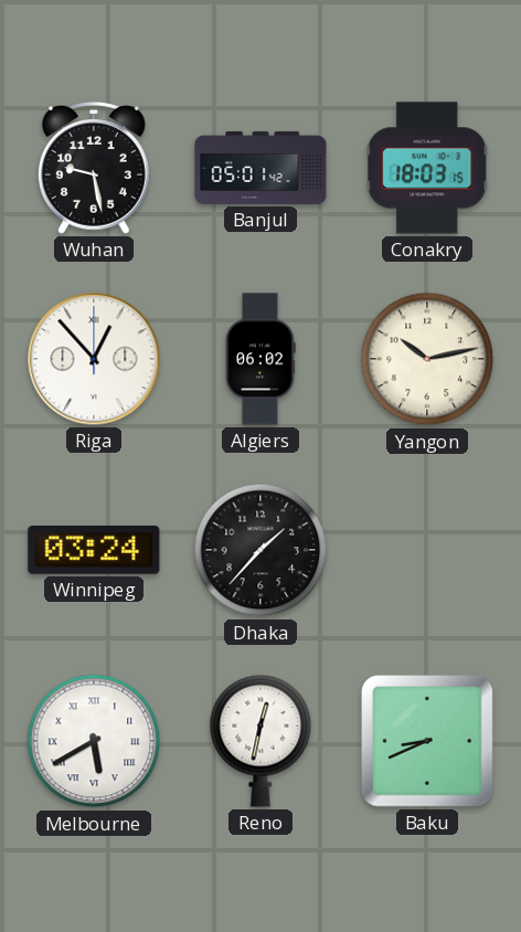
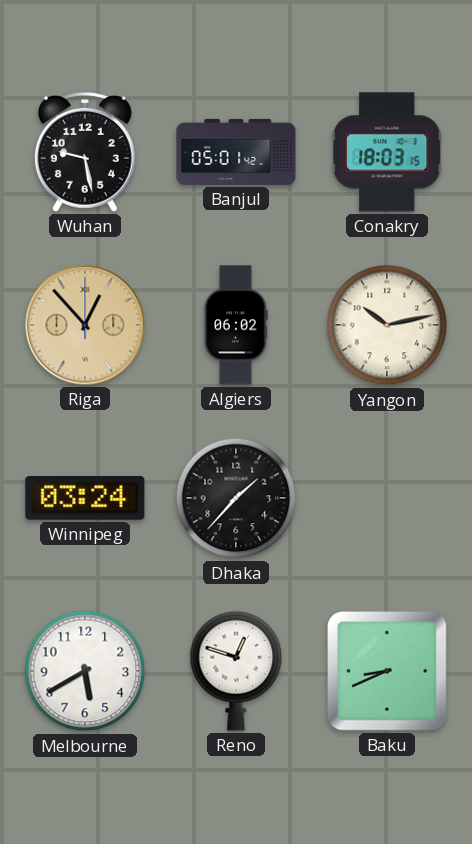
Riga dial: white -> champagne
Melbourne numerals: Roman -> Arabic
Reno: 12:32 -> 12:48
